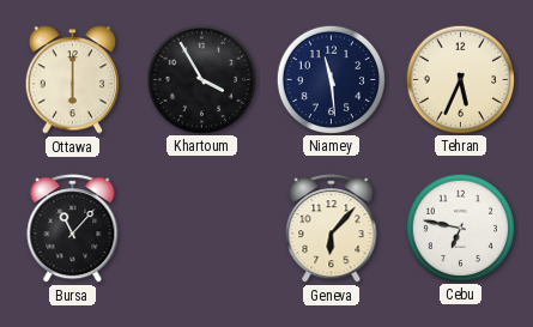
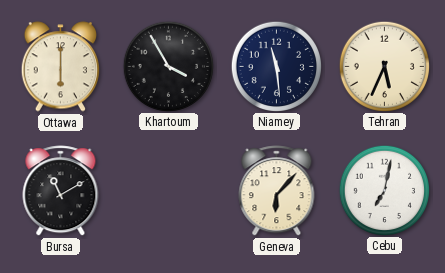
Bursa: 11:07 -> 11:10
Cebu: 6:47 -> 7:02
